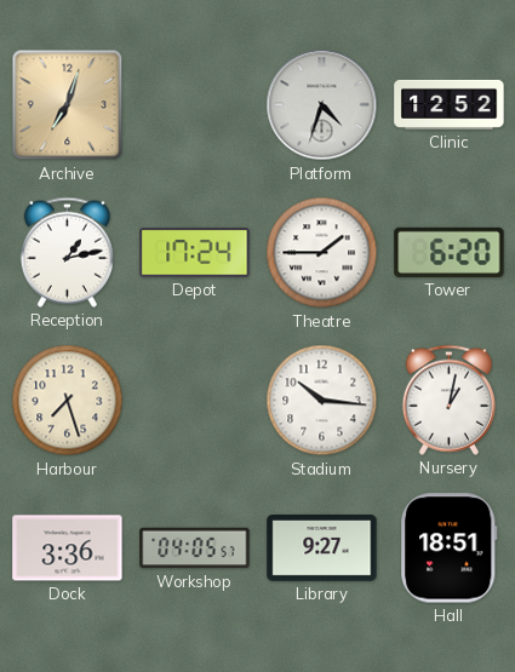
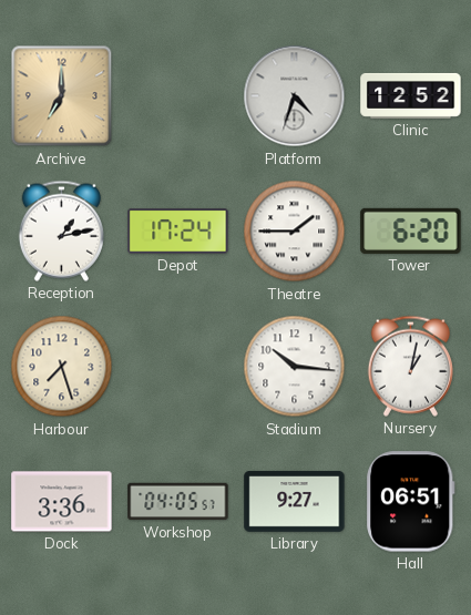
Archive: 7:03 -> 7:00
Hall: 18:51 -> 06:51
